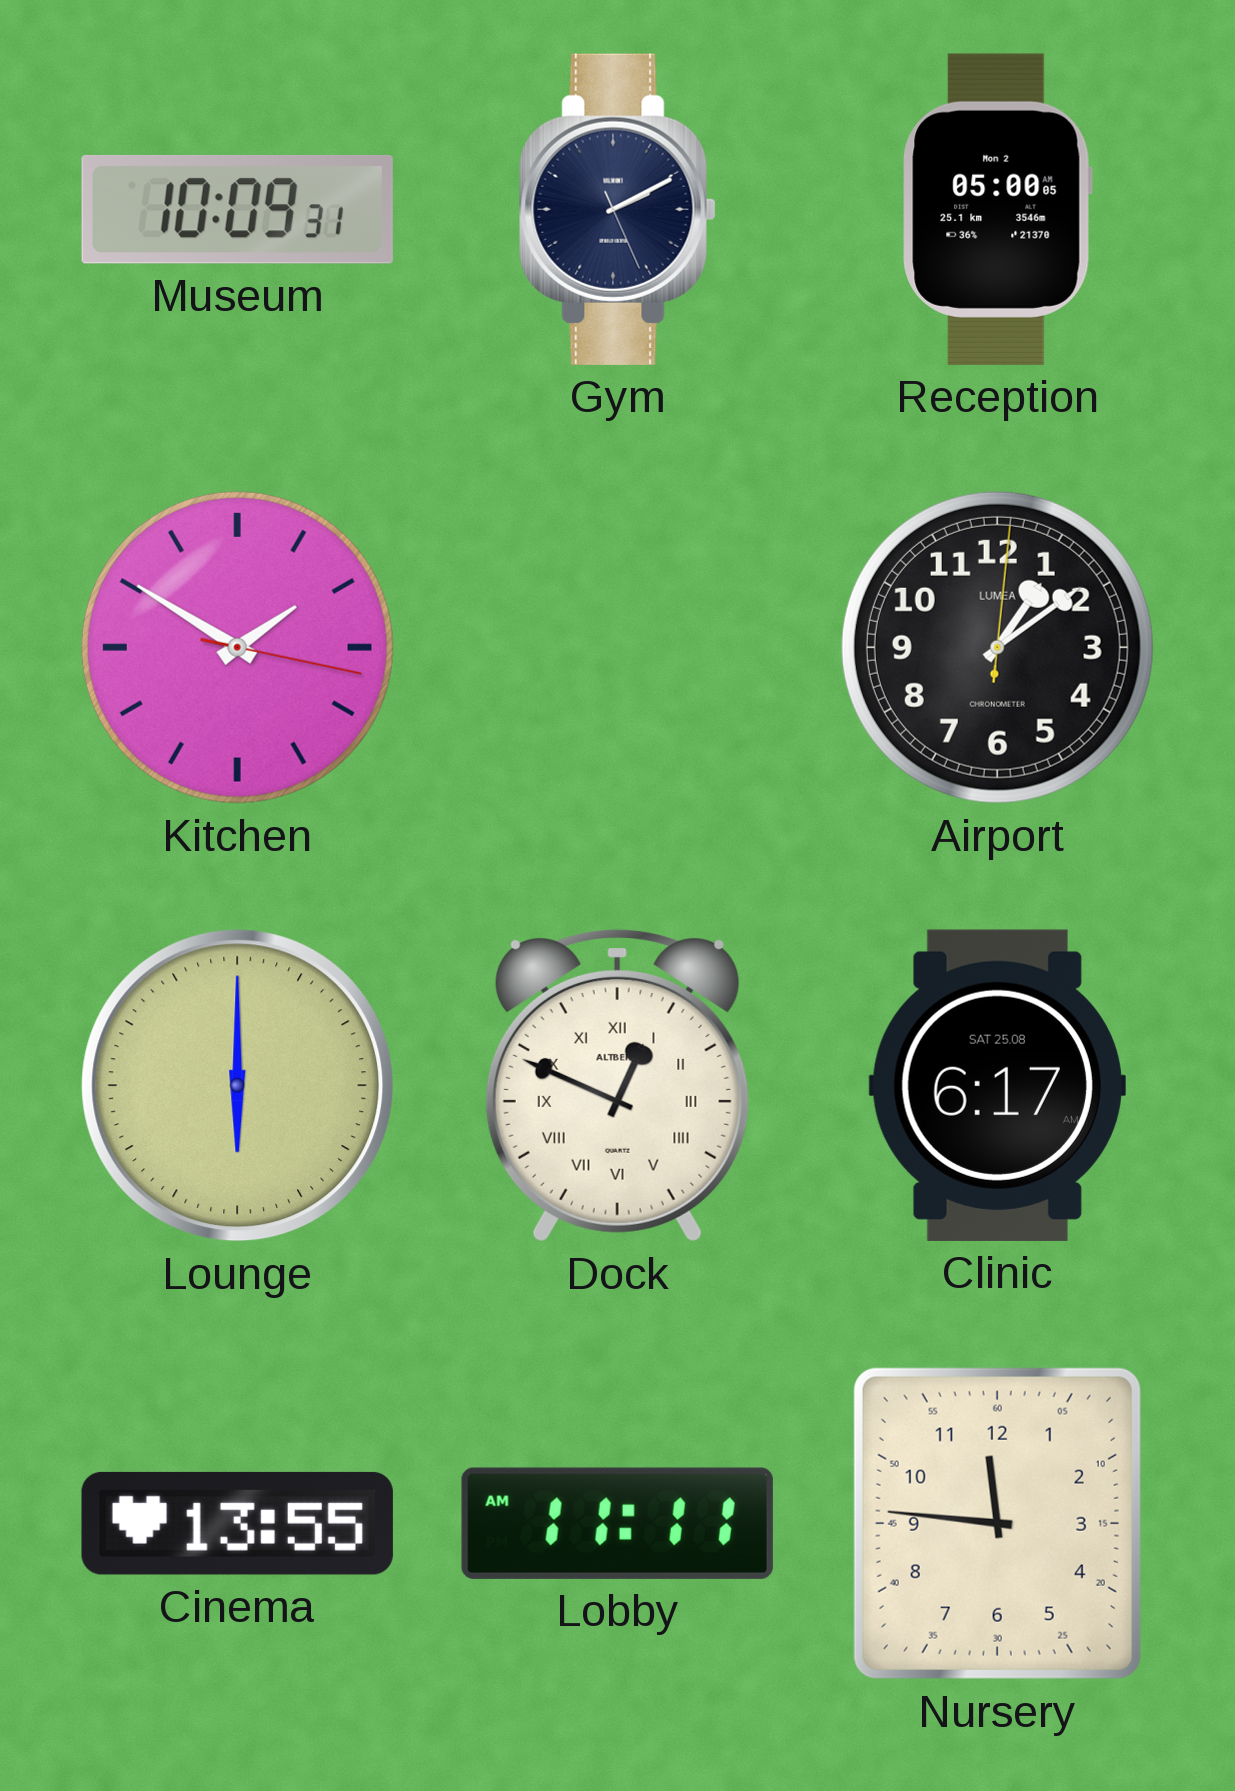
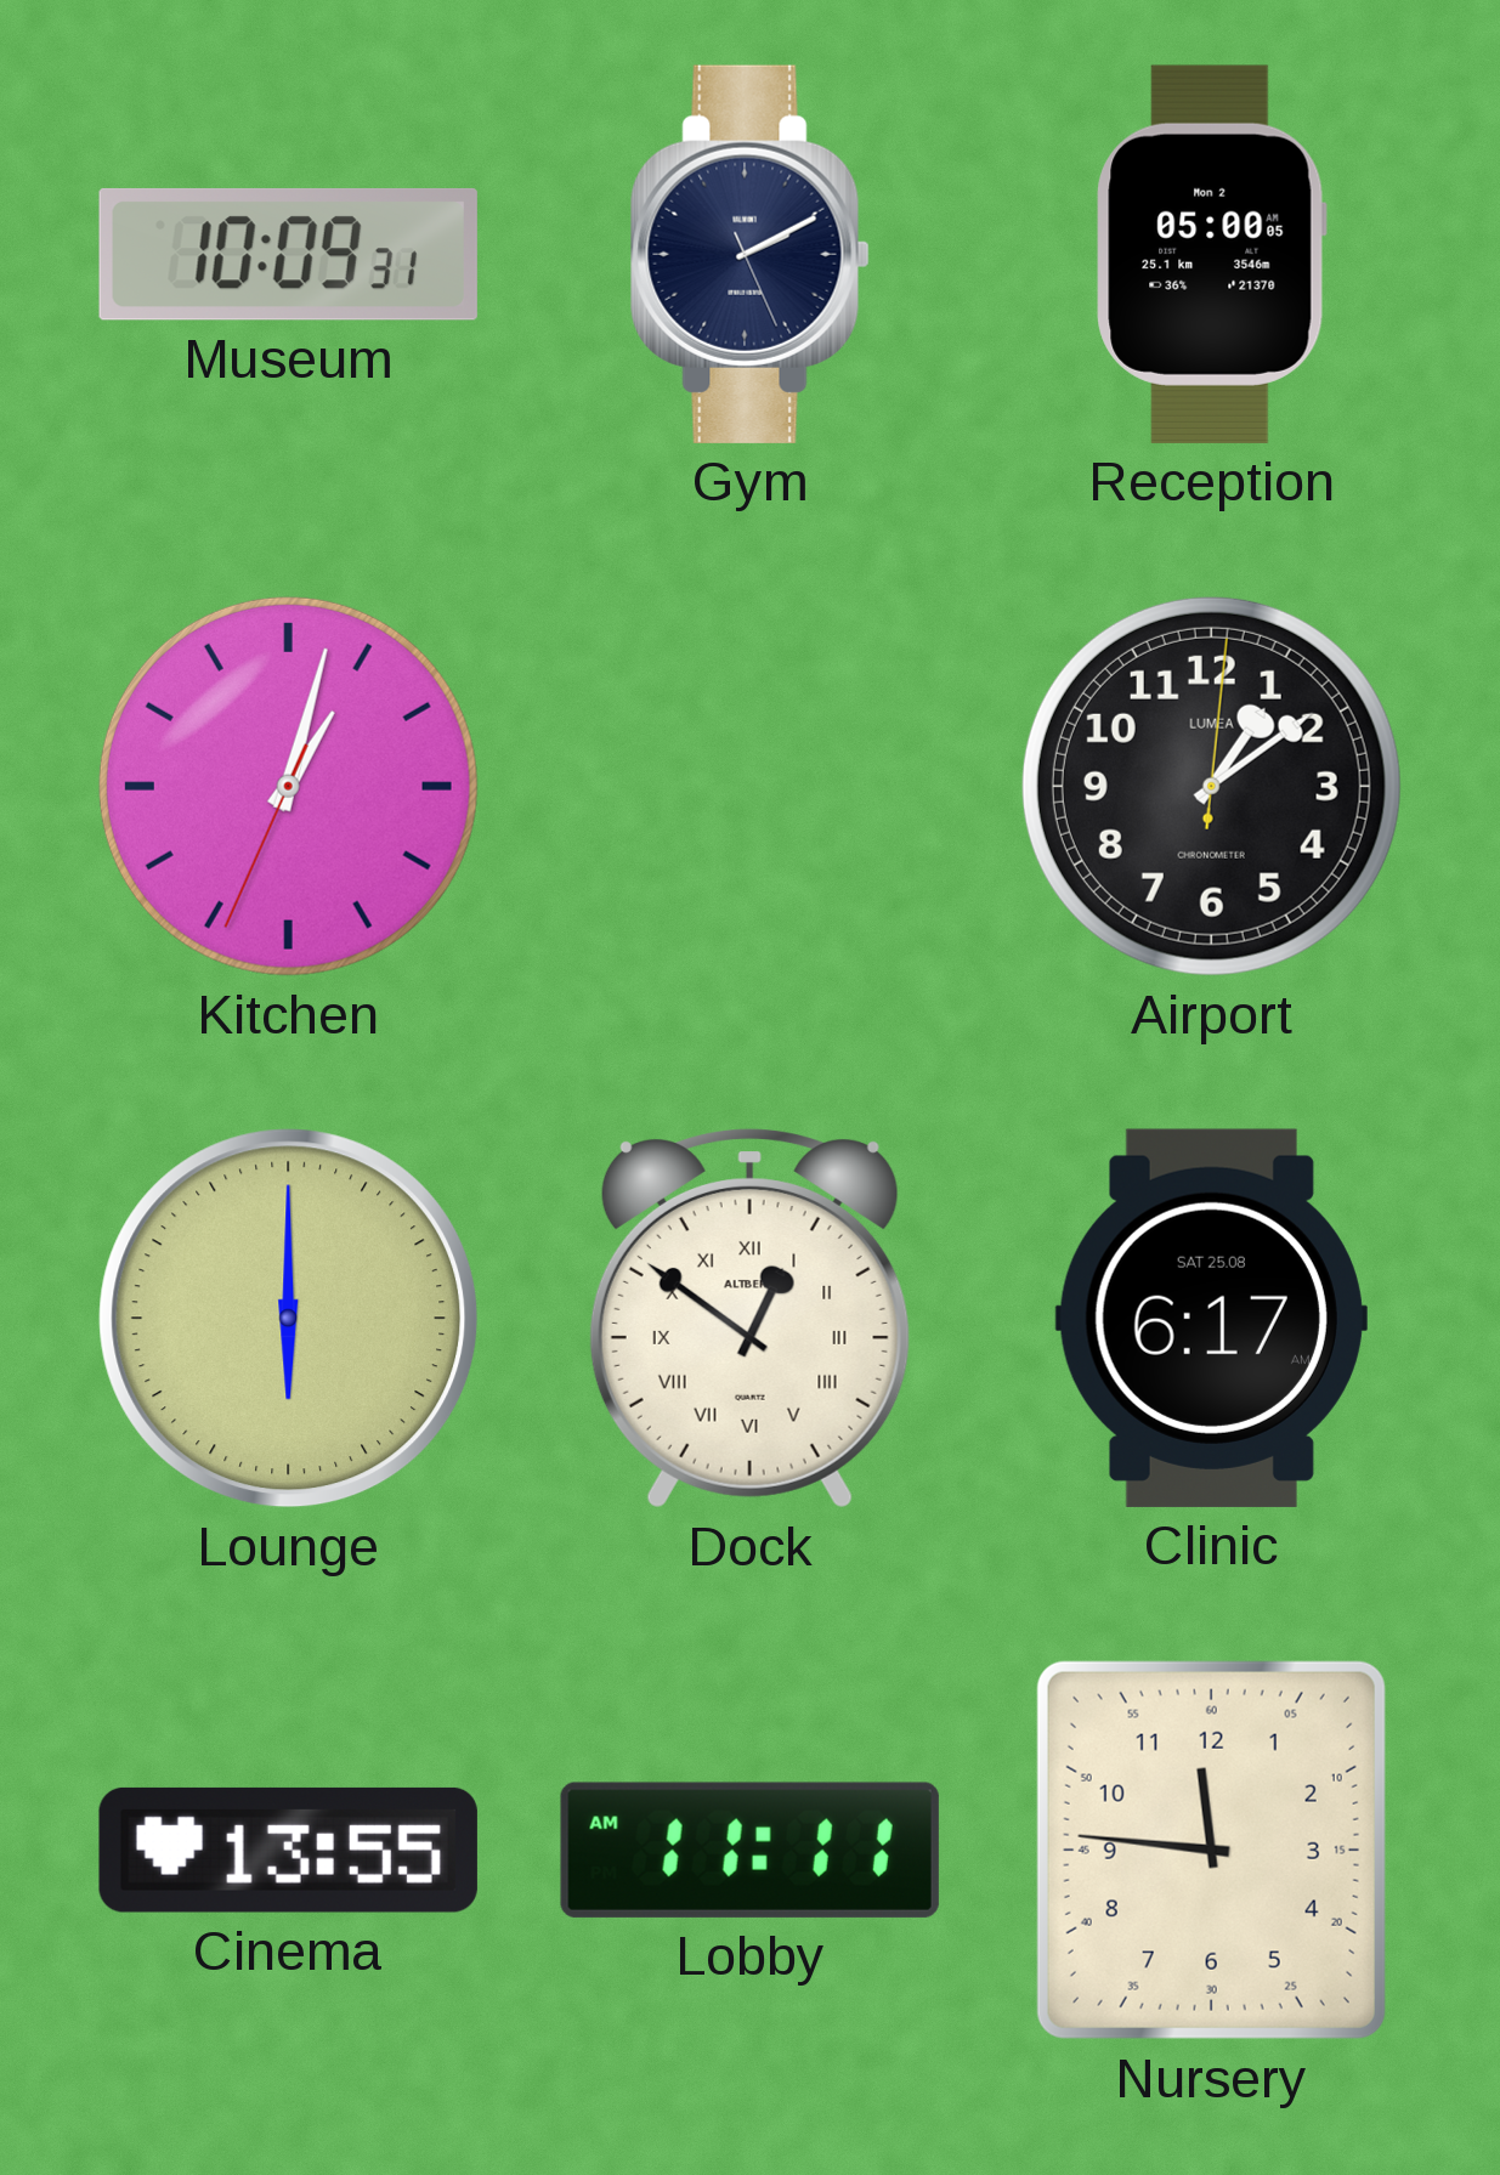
Kitchen: 1:50 -> 1:02
Dock: 12:49 -> 12:51
